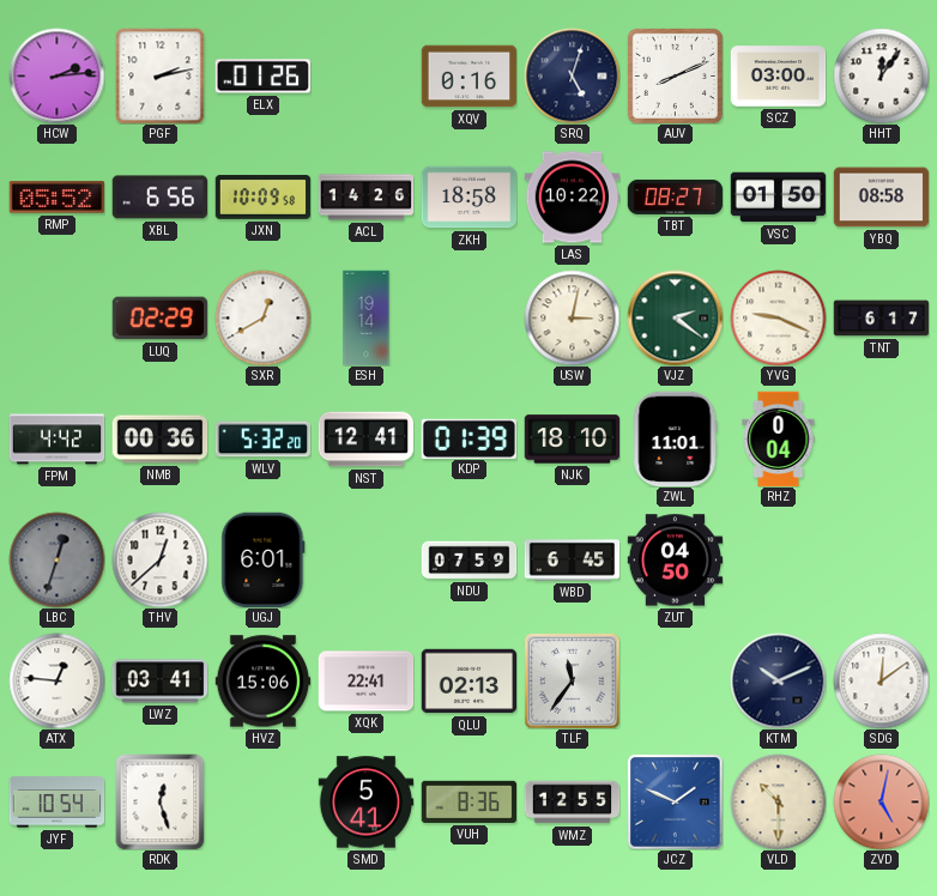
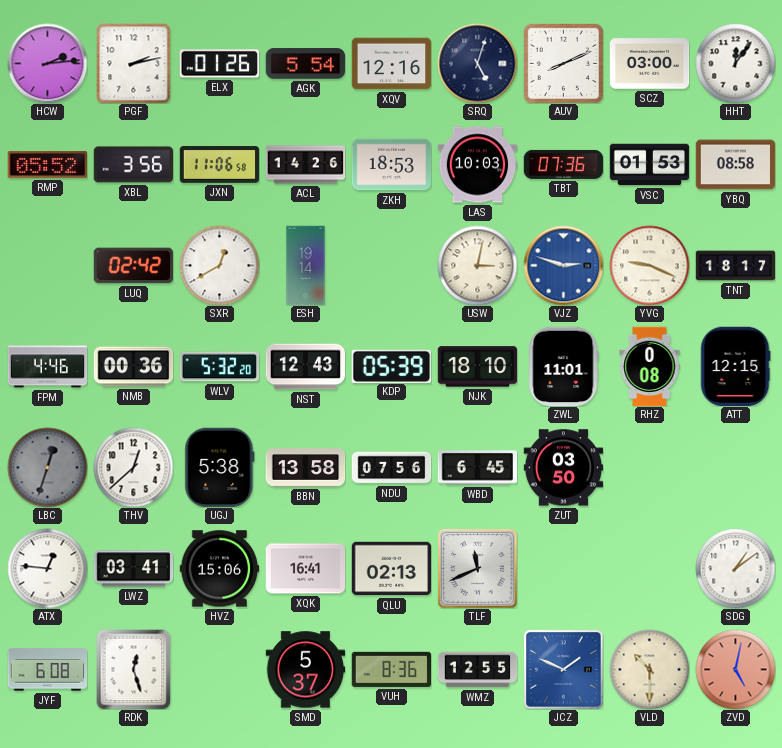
AGK: none -> 5:54
XQV: 0:16 -> 12:16
XBL: 6:56 -> 3:56
JXN: 10:09 -> 11:06
ZKH: 18:58 -> 18:53
LAS: 10:22 -> 10:03
TBT: 08:27 -> 07:36
VSC: 01:50 -> 01:53
LUQ: 02:29 -> 02:42
VJZ: 2:21 -> 2:48
VJZ dial: green -> blue
TNT: 6:17 -> 18:17
FPM: 4:42 -> 4:46
NST: 12:41 -> 12:43
KDP: 01:39 -> 05:39
RHZ: 0:04 -> 0:08
ATT: none -> 12:15
UGJ: 6:01 -> 5:38
BBN: none -> 13:58
NDU: 07:59 -> 07:56
ZUT: 04:50 -> 03:50
XQK: 22:41 -> 16:41
TLF: 11:36 -> 11:41
KTM: 10:11 -> none
SDG: 12:09 -> 1:09
JYF: 10:54 -> 6:08
SMD: 5:41 -> 5:37
